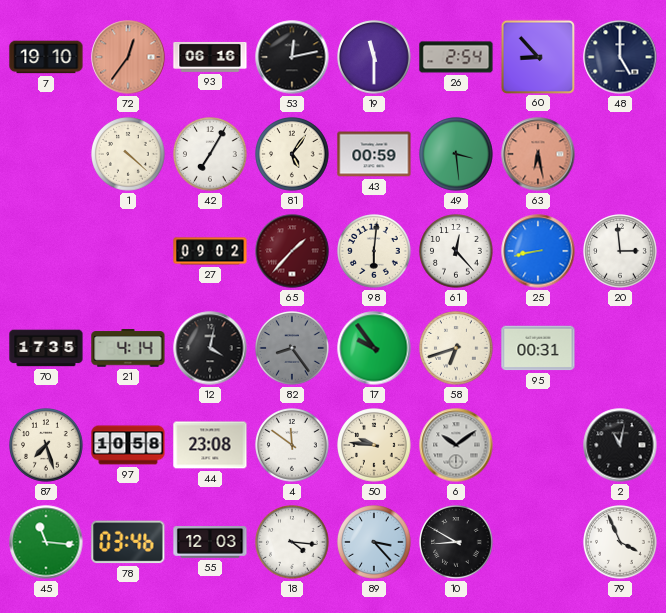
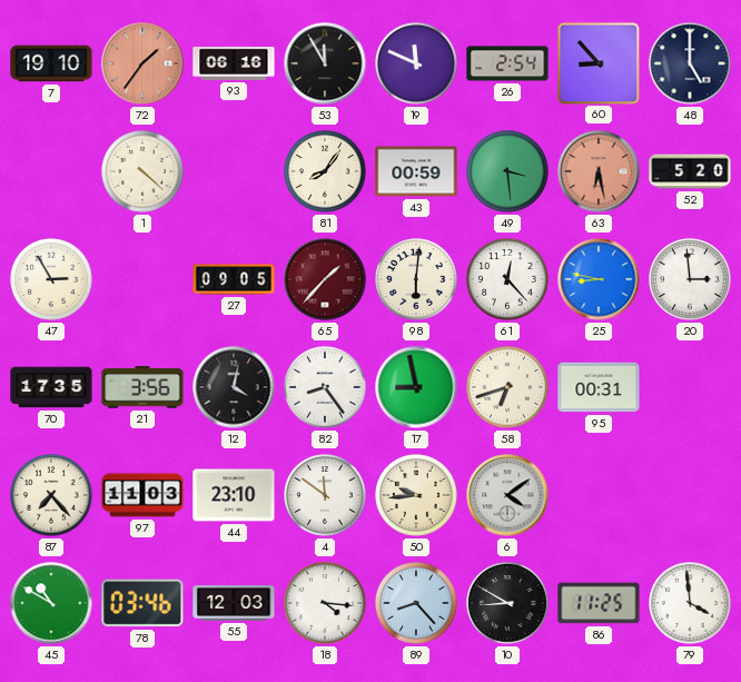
72: 12:36 -> 1:36
53: 12:13 -> 11:55
19: 11:30 -> 11:49
42: 7:05 -> none
81: 5:06 -> 8:06
52: none -> 5:20
47: none -> 2:55
27: 09:02 -> 09:05
25: 8:43 -> 8:47
21: 4:14 -> 3:56
82 dial: grey -> white
17: 9:54 -> 8:58
87: 7:27 -> 7:23
97: 10:58 -> 11:03
44: 23:08 -> 23:10
50: 9:46 -> 9:44
6: 10:09 -> 4:09
2: 11:02 -> none
45: 11:16 -> 10:50
89: 3:23 -> 8:23
86: none -> 11:25
79: 3:56 -> 3:59
